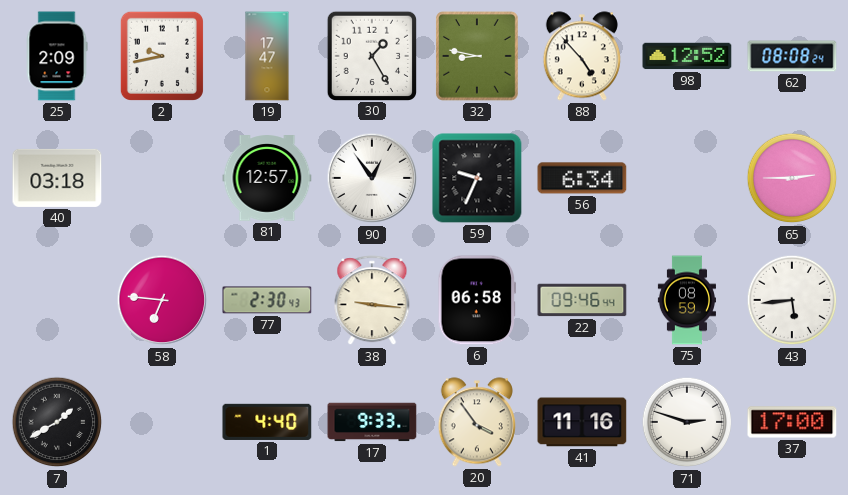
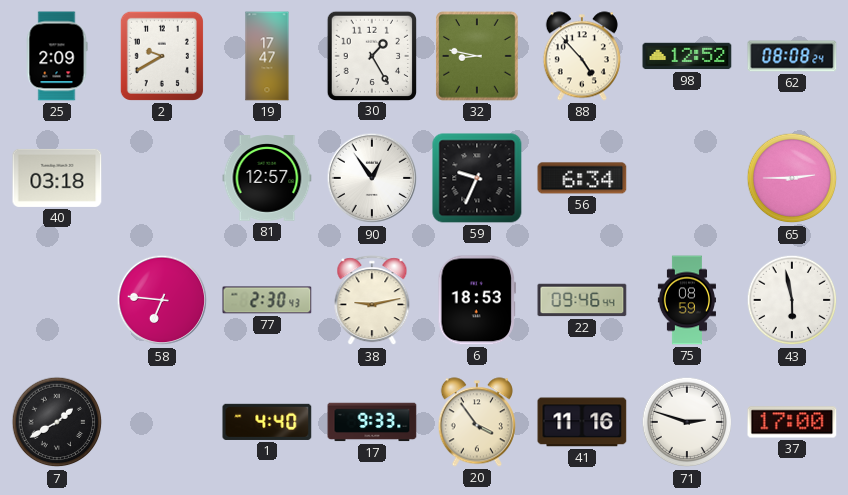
2: 9:43 -> 9:40
38: 9:16 -> 9:13
6: 06:58 -> 18:53
43: 5:44 -> 5:58
